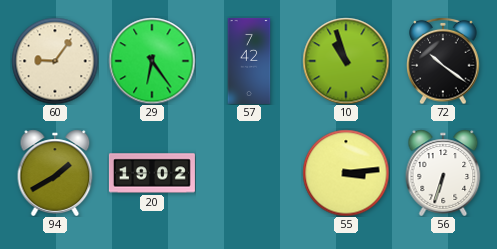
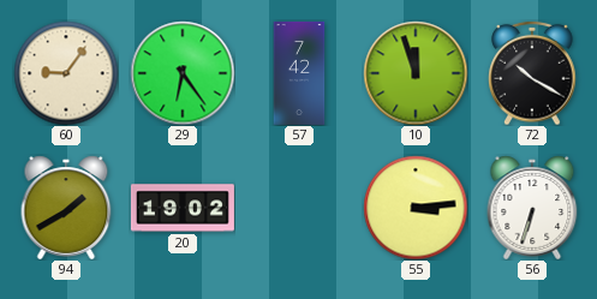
10: 10:57 -> 11:57
72: 10:21 -> 10:20
